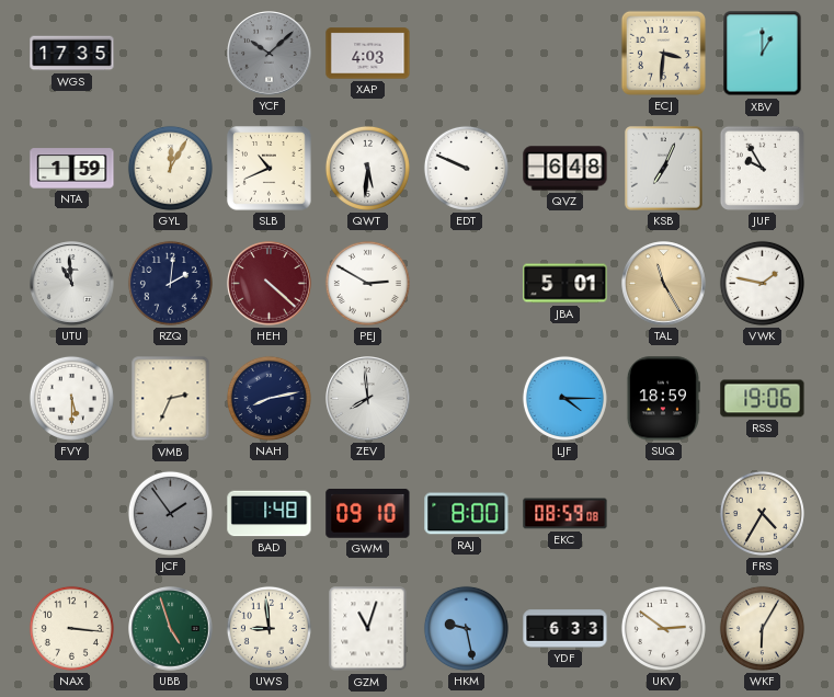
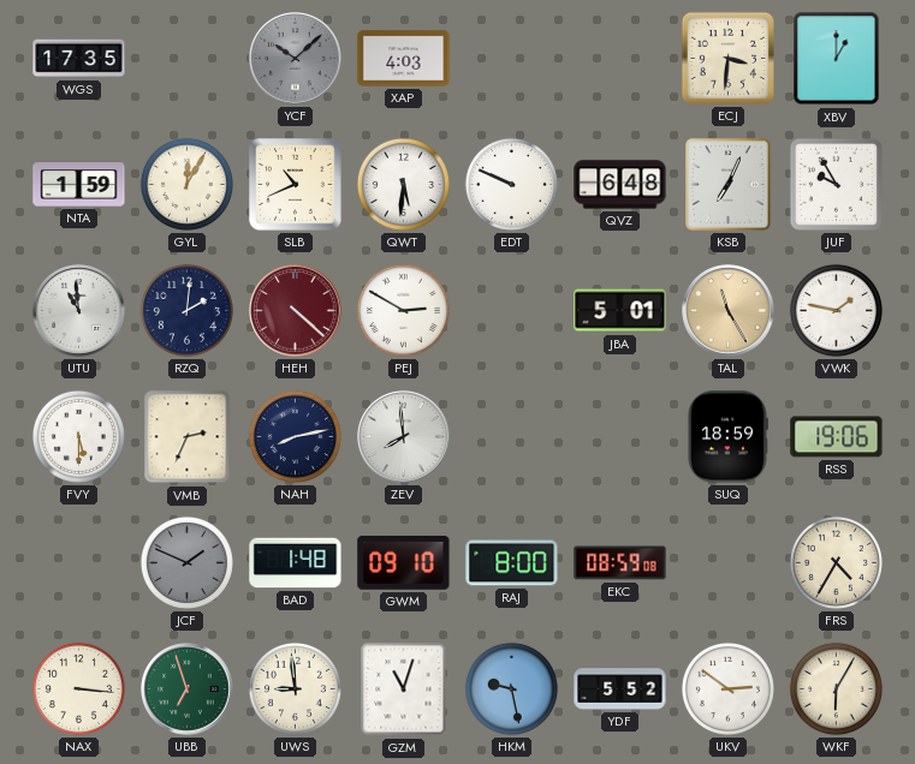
LJF: 4:15 -> none
JCF: 1:54 -> 1:49
UBB: 4:57 -> 6:57
YDF: 6:33 -> 5:52
